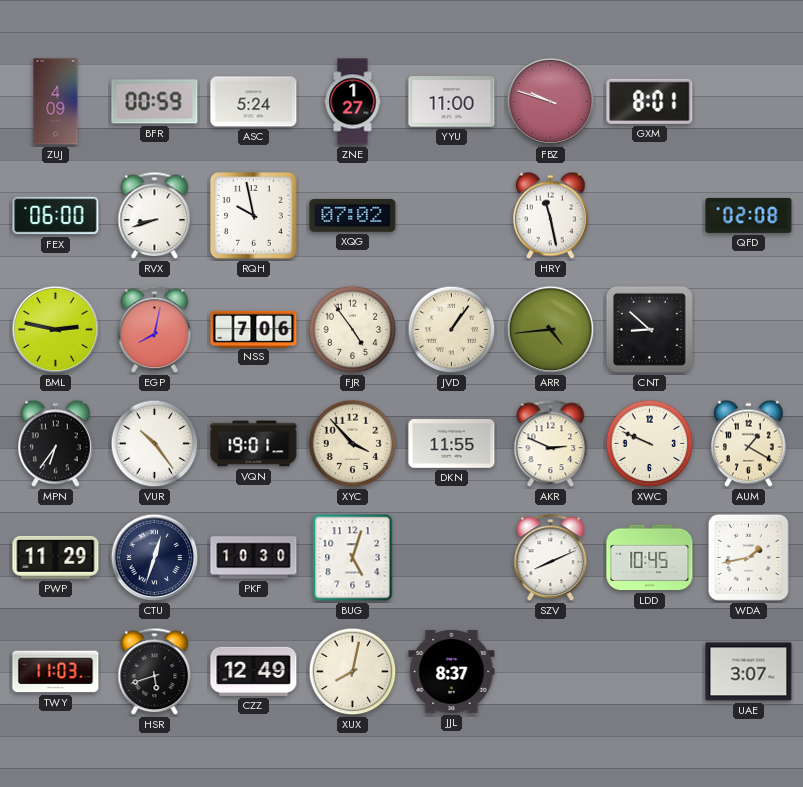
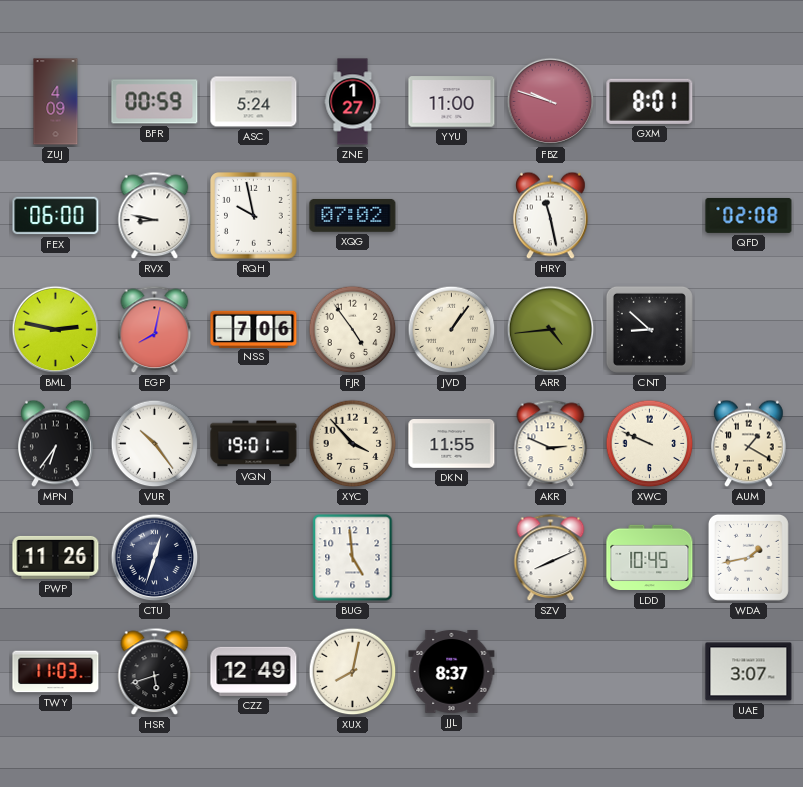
RVX: 8:42 -> 8:47
PWP: 11:29 -> 11:26
PKF: 10:30 -> none
BUG: 5:03 -> 4:59
